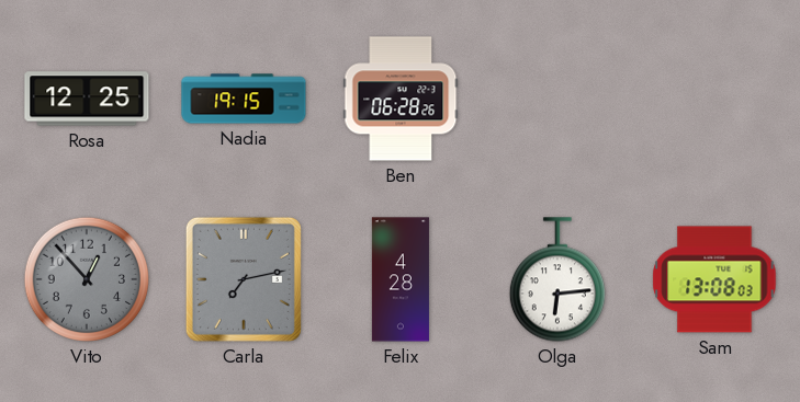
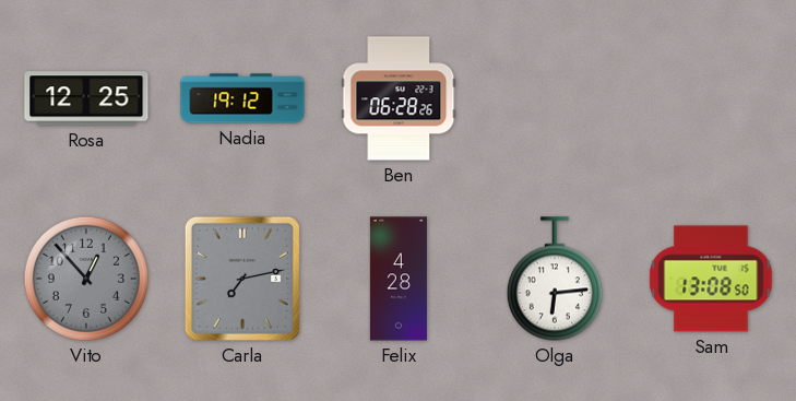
Nadia: 19:15 -> 19:12
Sam: 13:08:03 -> 13:08:50
